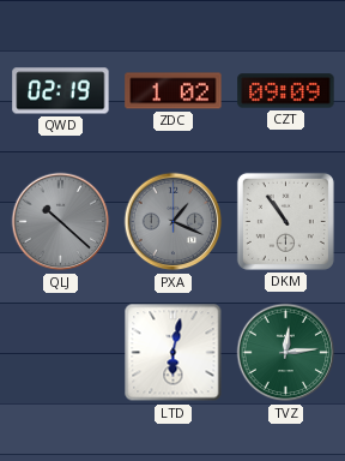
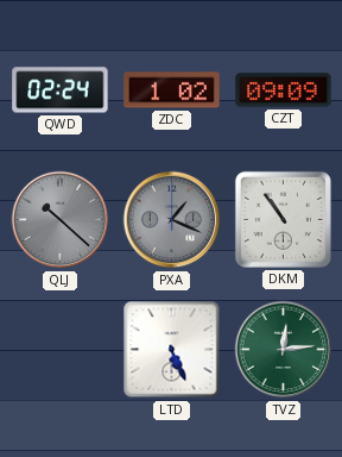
QWD: 02:19 -> 02:24
LTD: 6:02 -> 5:26
